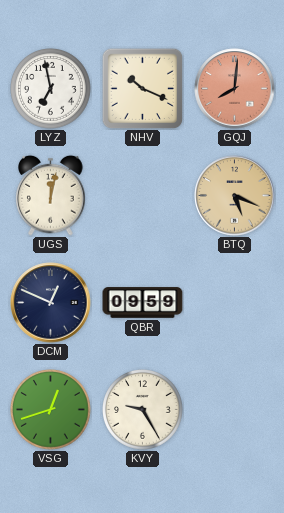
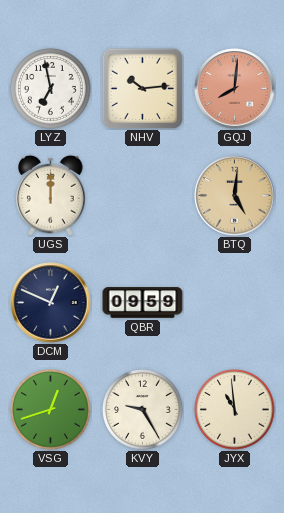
NHV: 10:19 -> 10:14
UGS: 12:02 -> 12:00
BTQ: 5:19 -> 5:01
JYX: none -> 10:59
